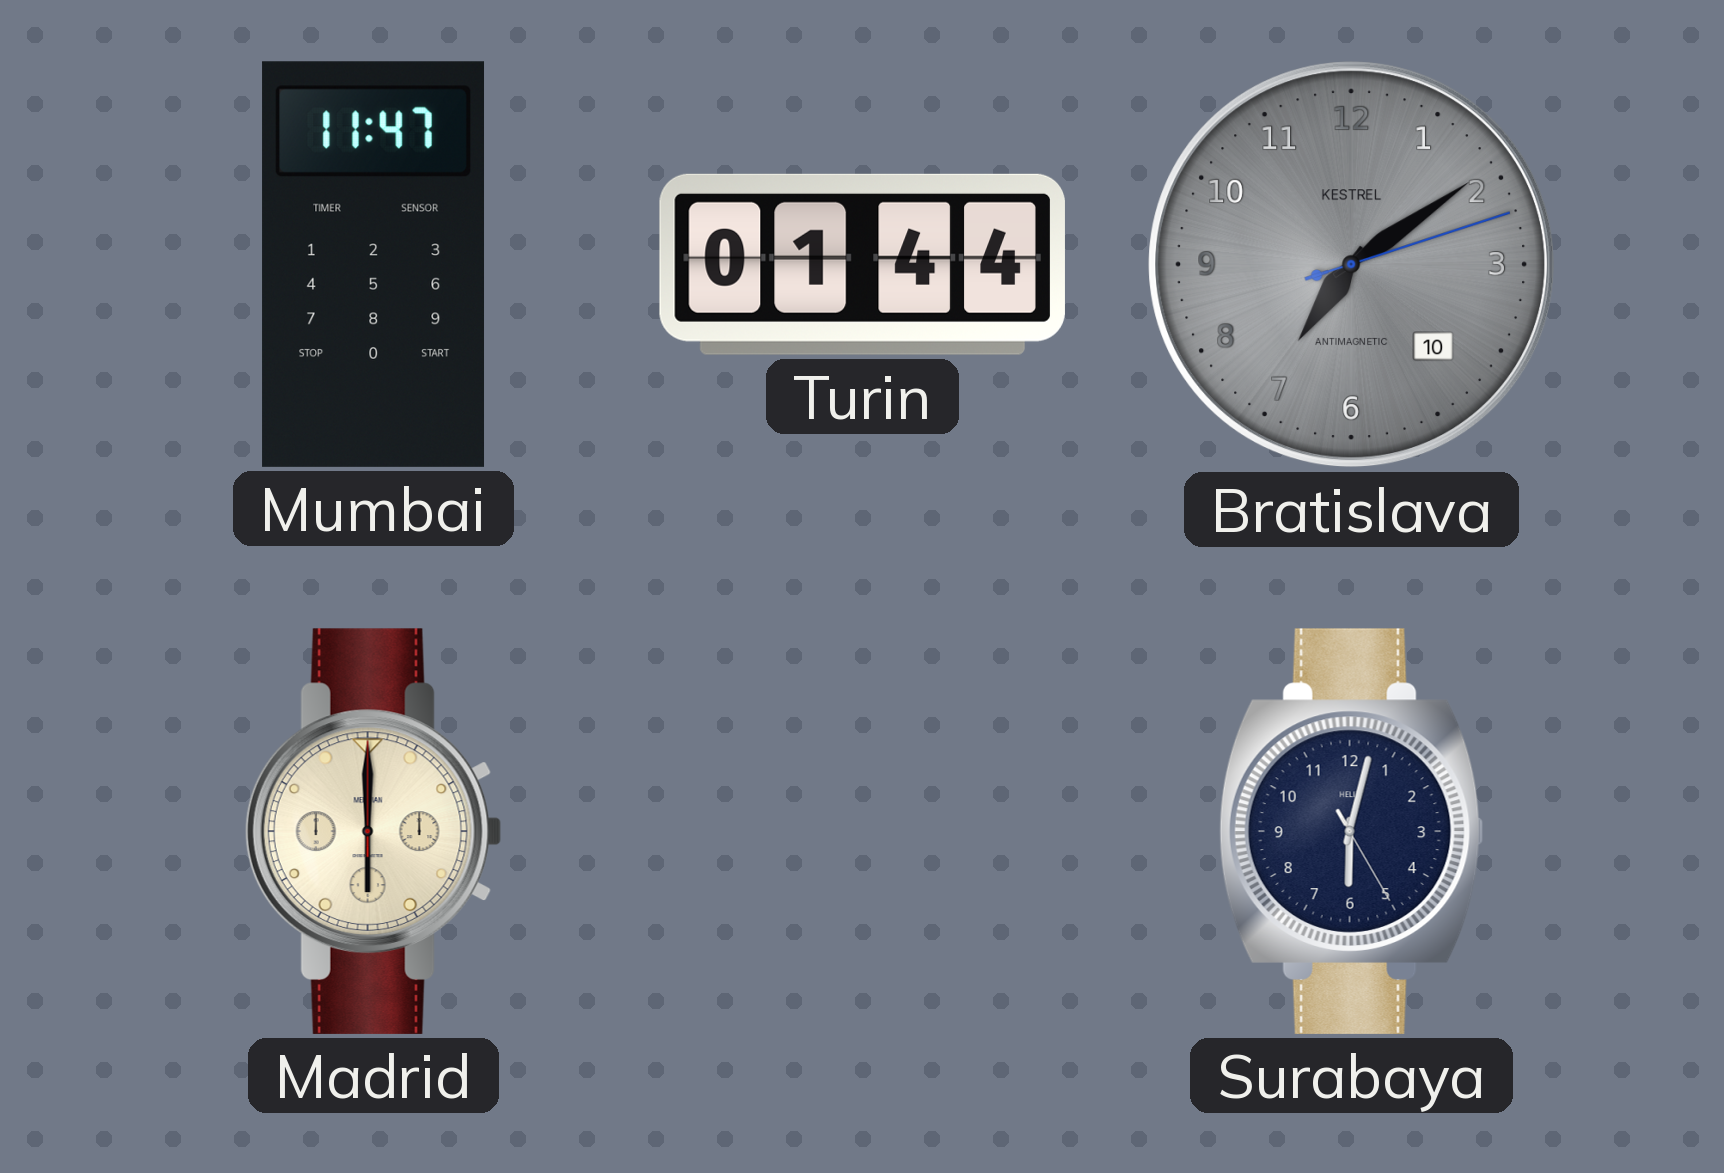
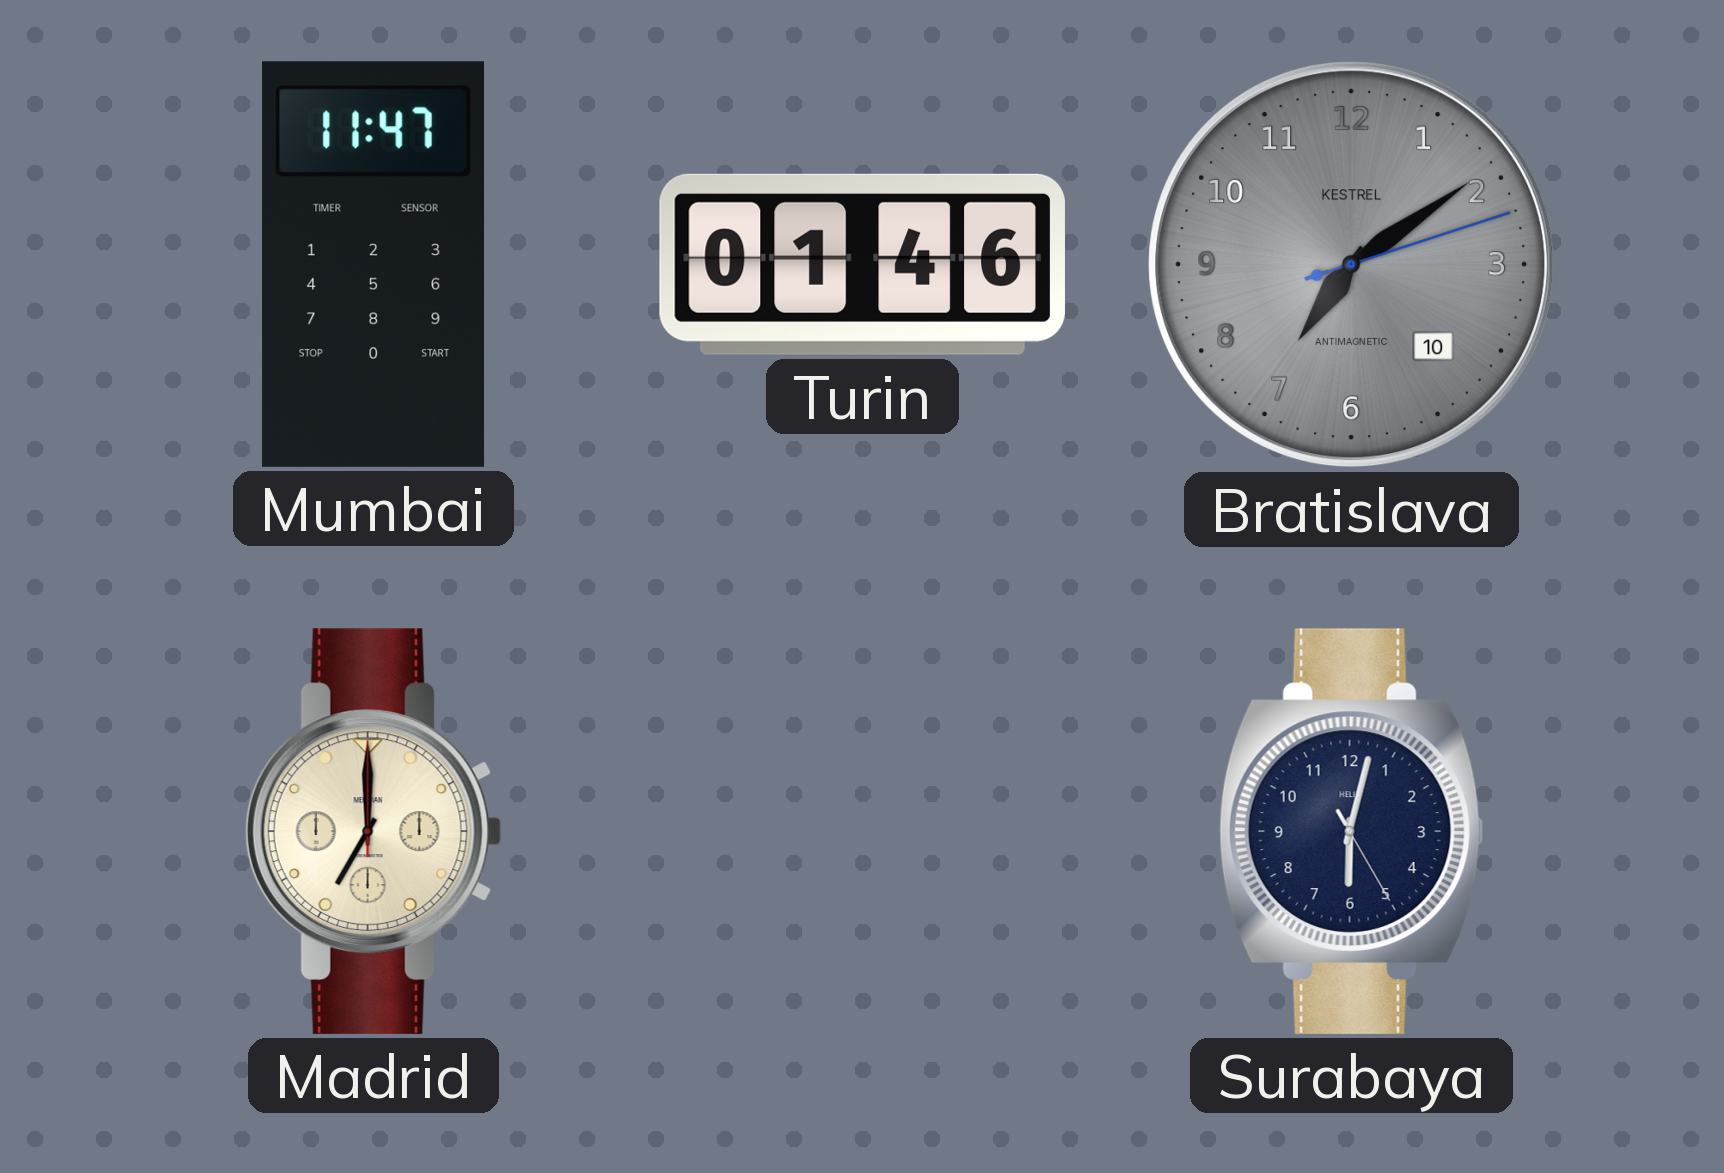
Turin: 01:44 -> 01:46
Madrid: 6:00 -> 7:00
